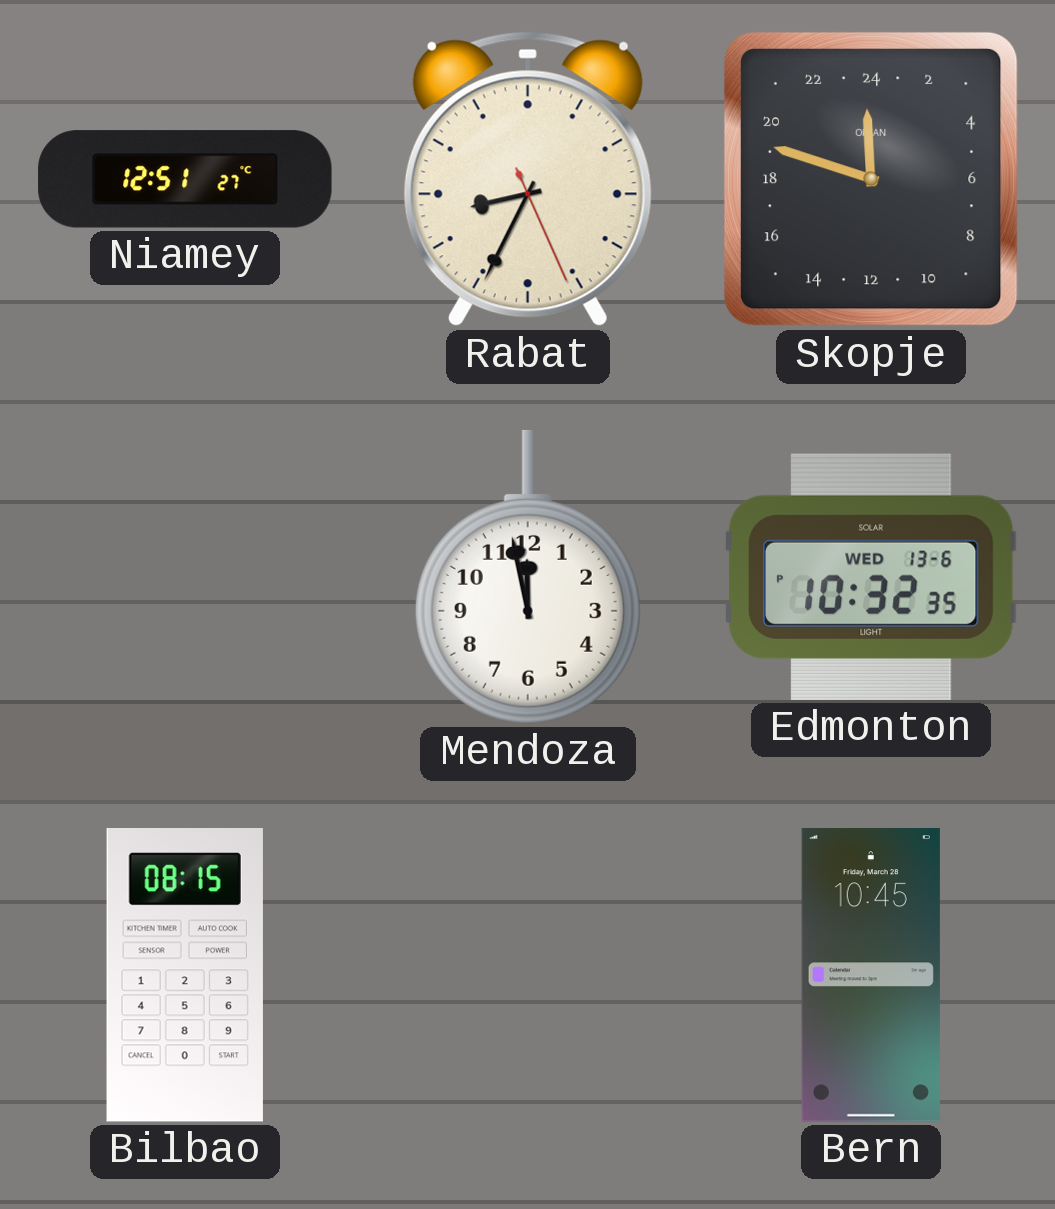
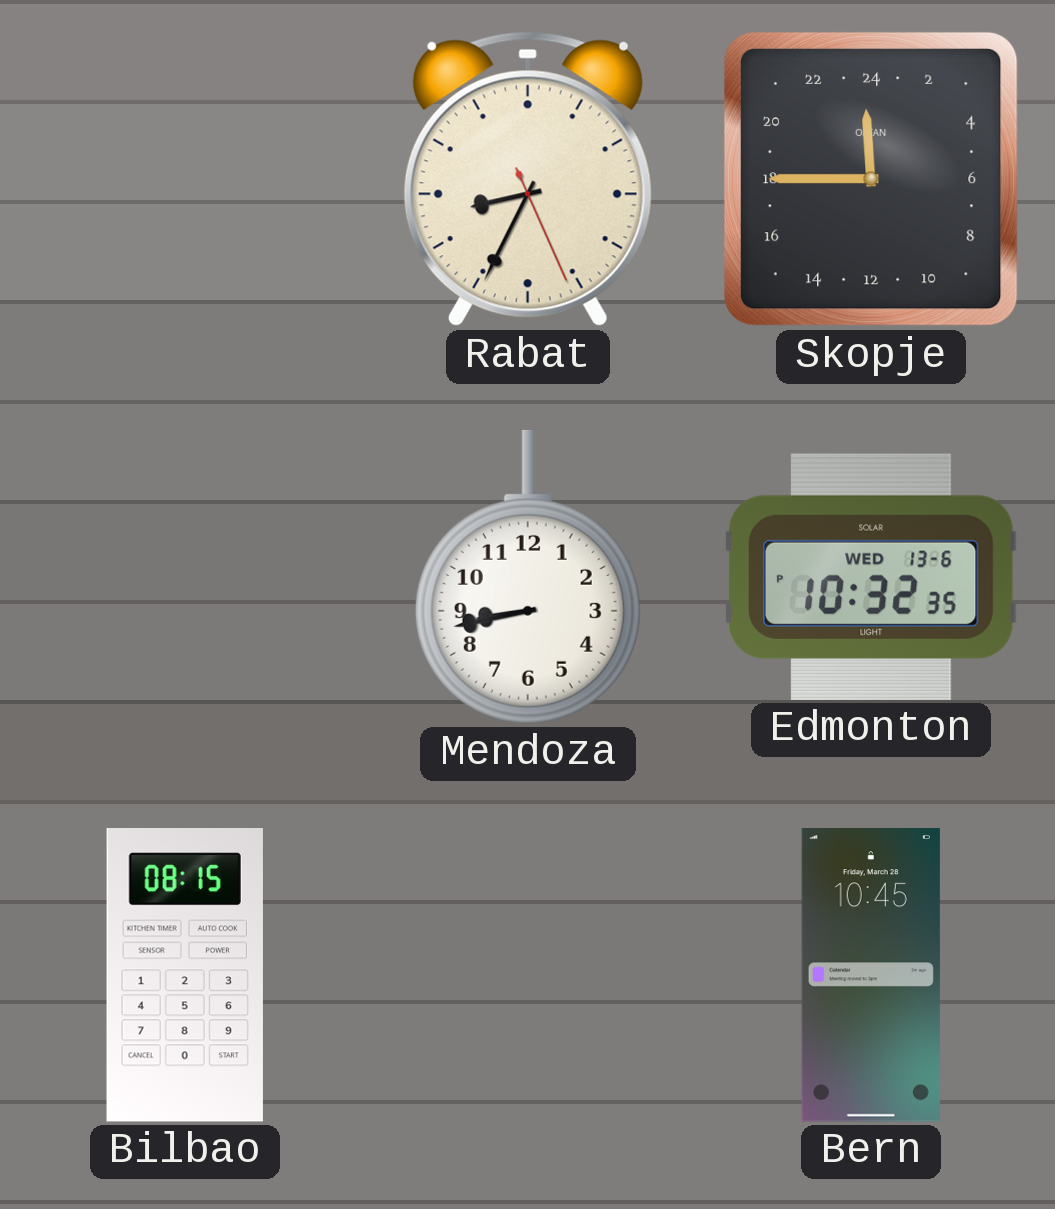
Niamey: 12:51 -> none
Skopje: 23:48 -> 23:45
Mendoza: 11:58 -> 8:43
